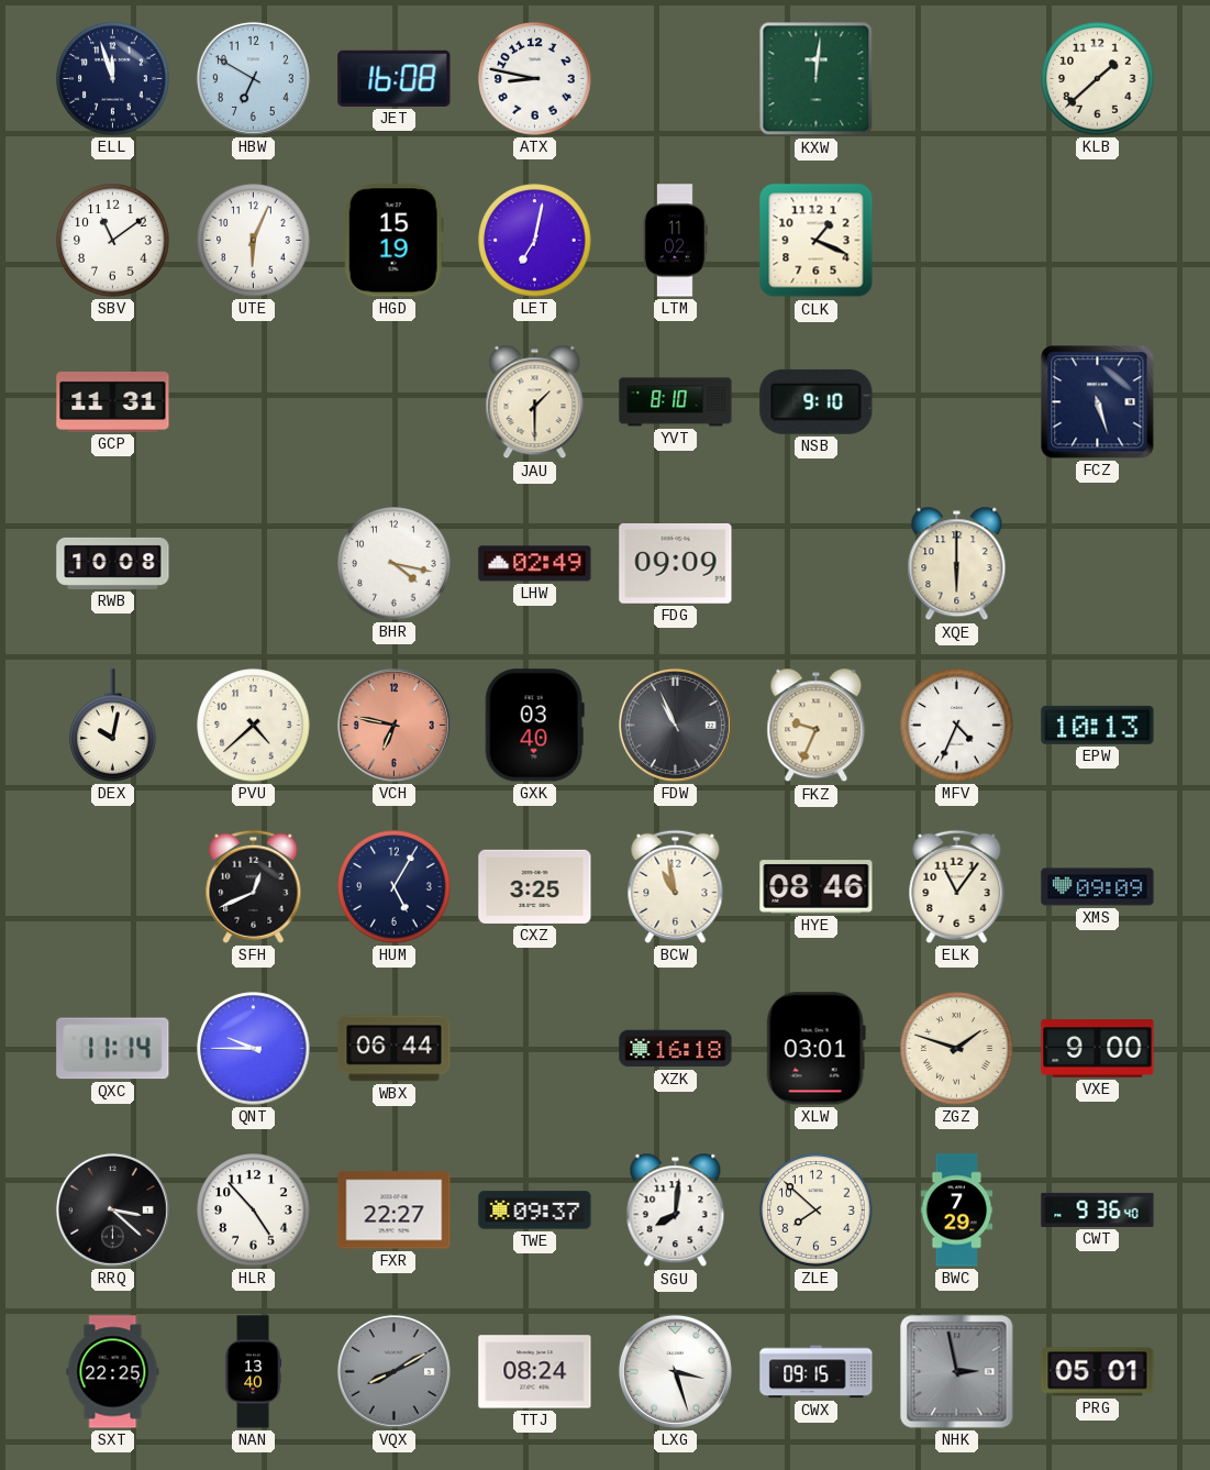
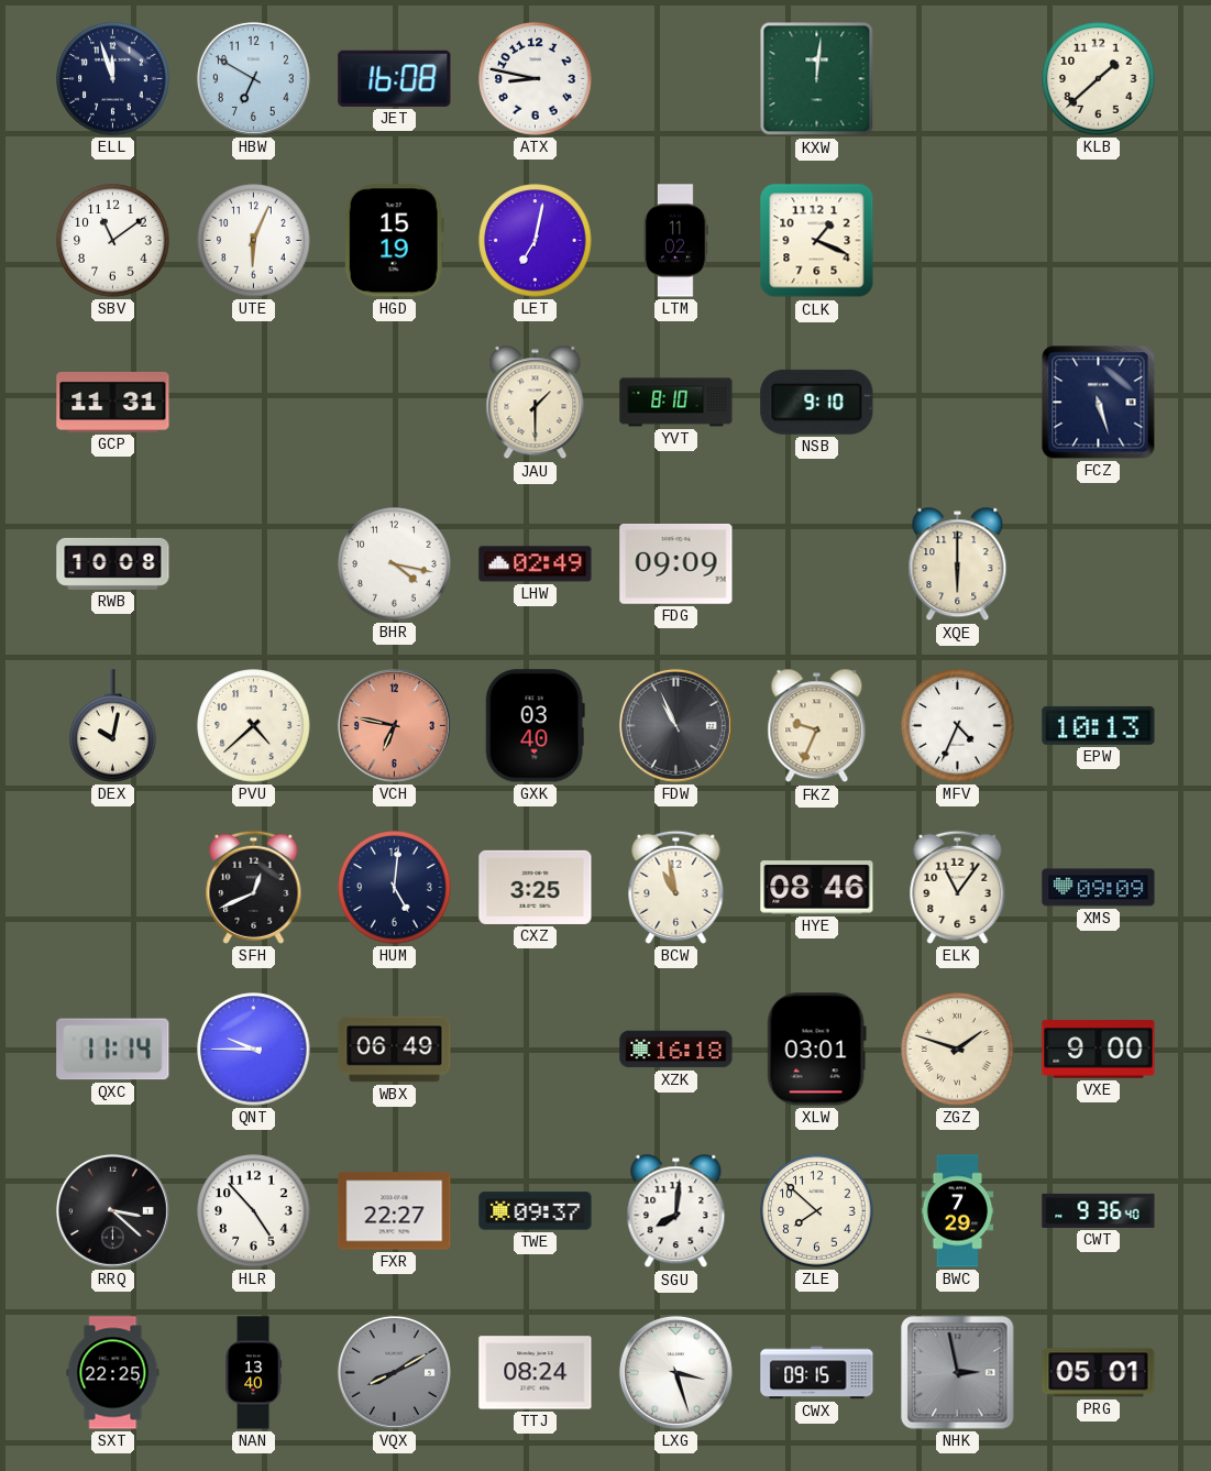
HUM: 5:05 -> 5:01
WBX: 06:44 -> 06:49
